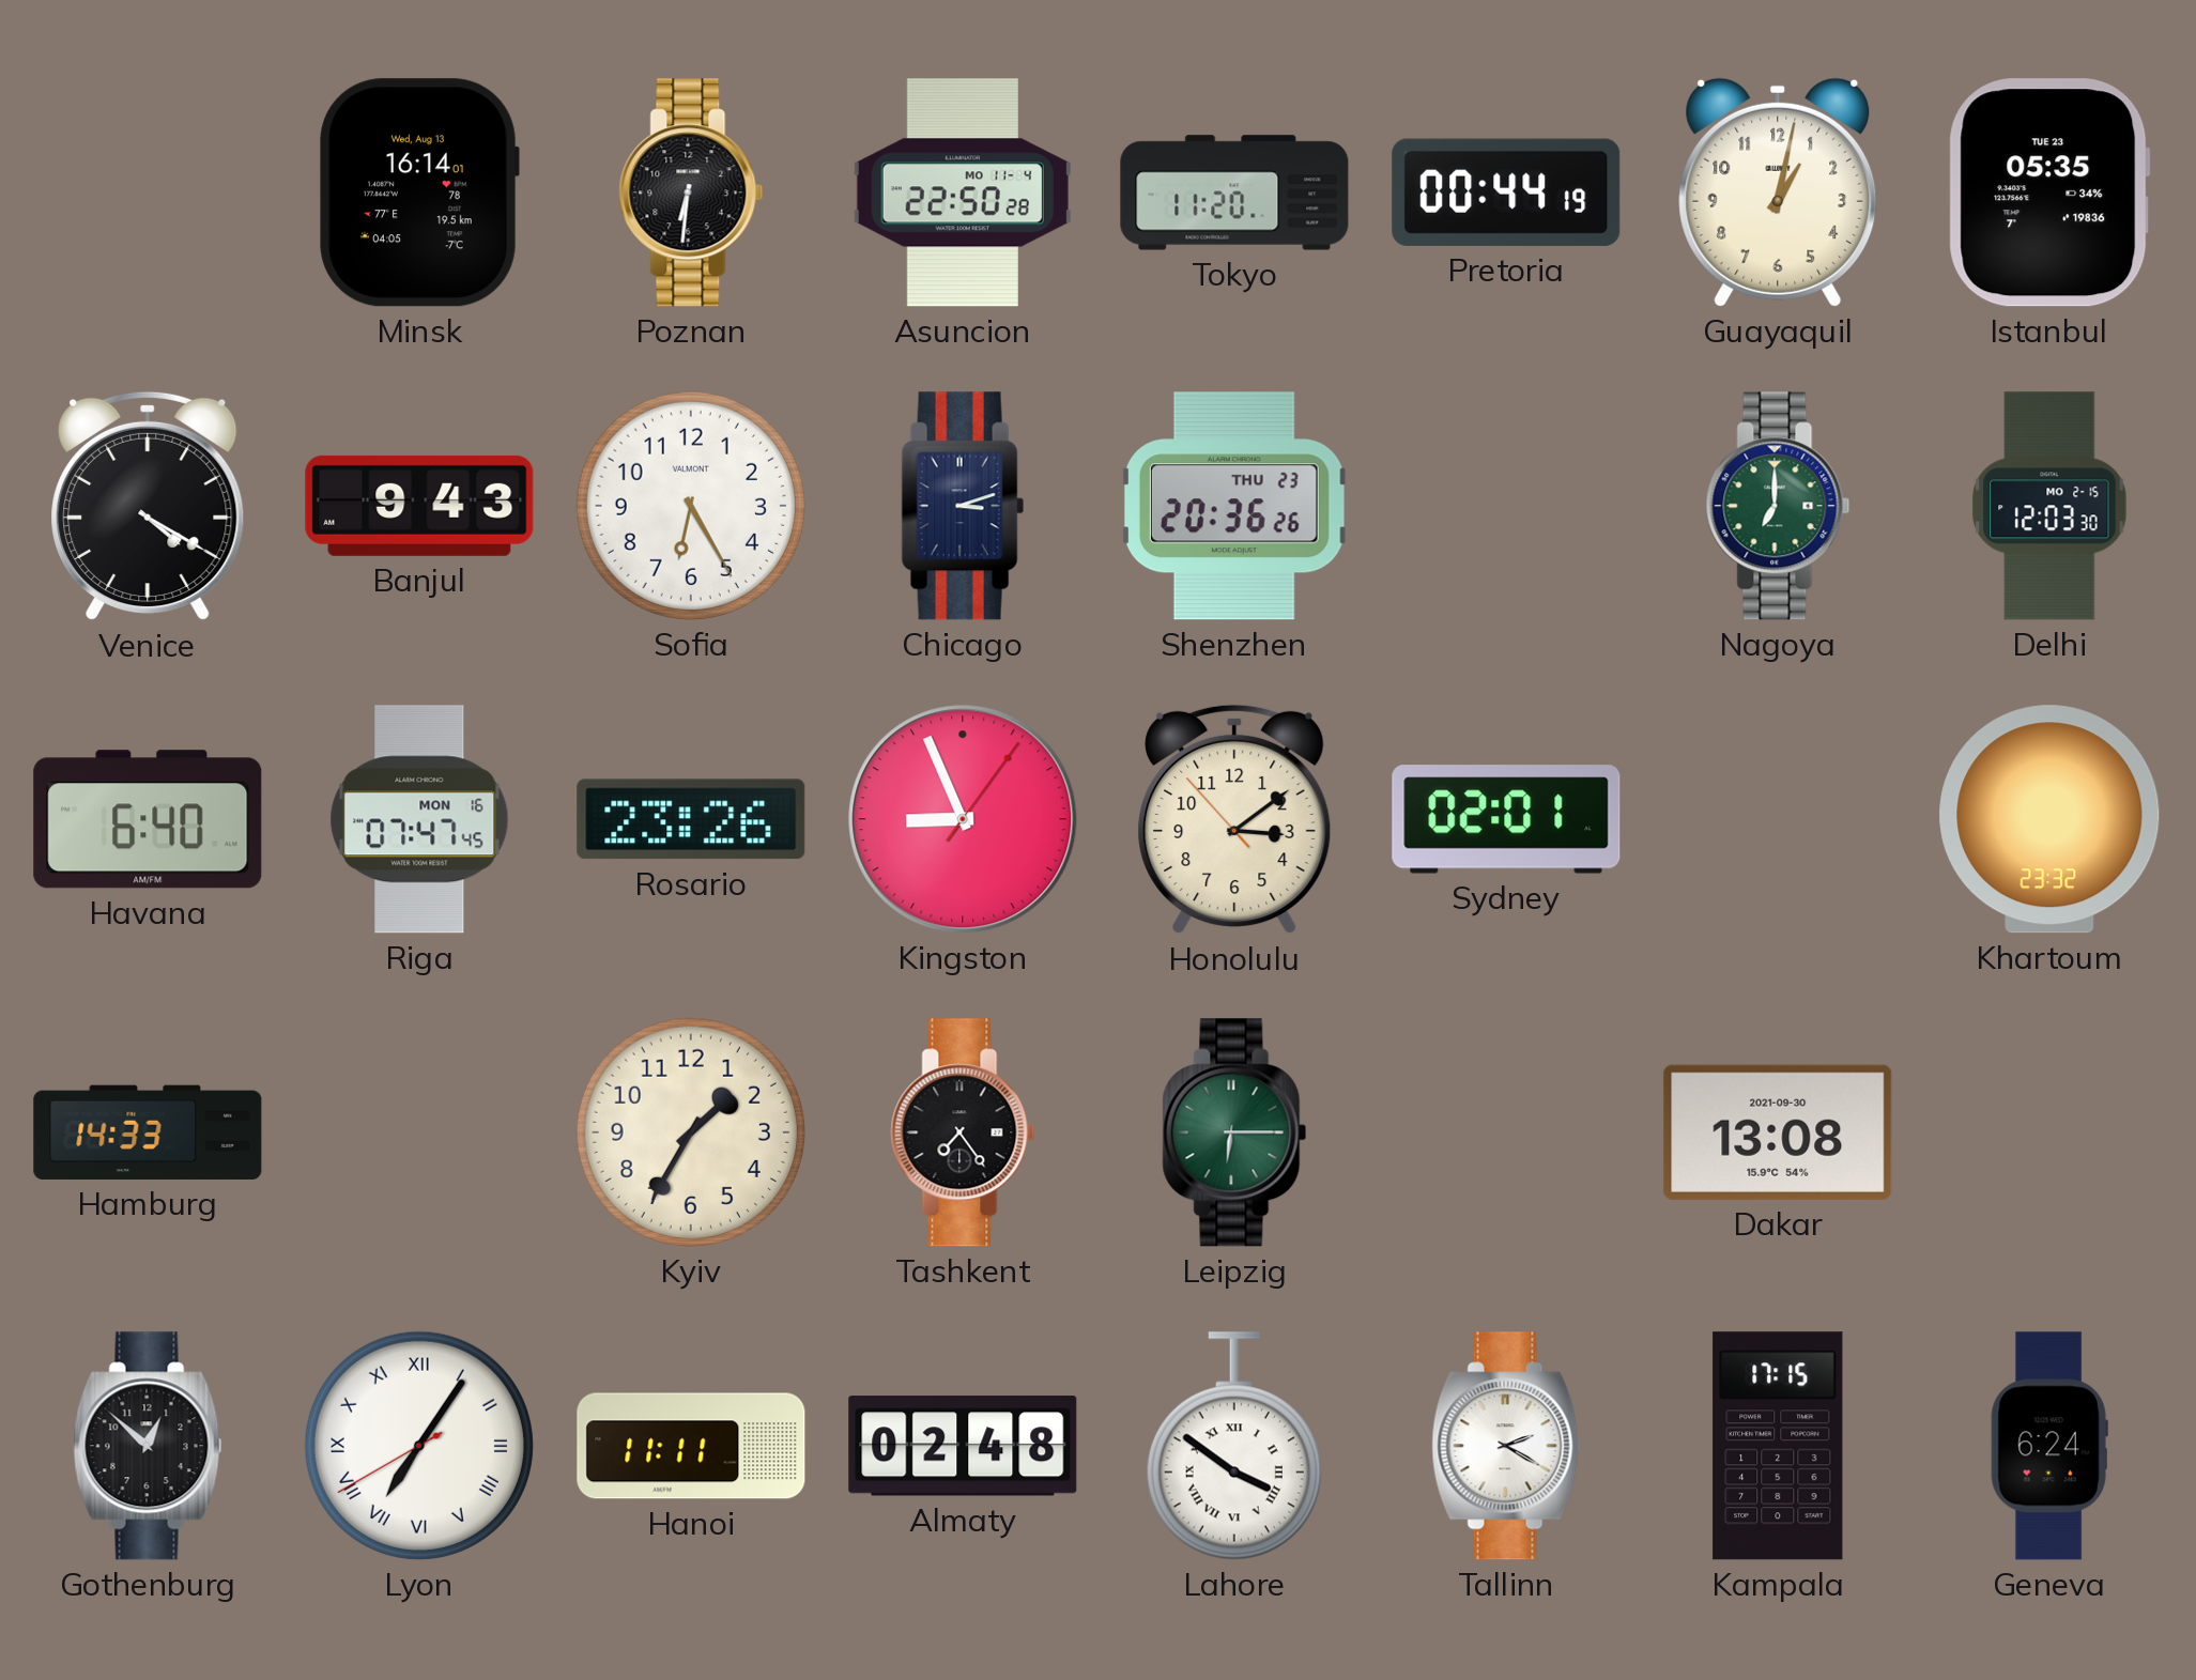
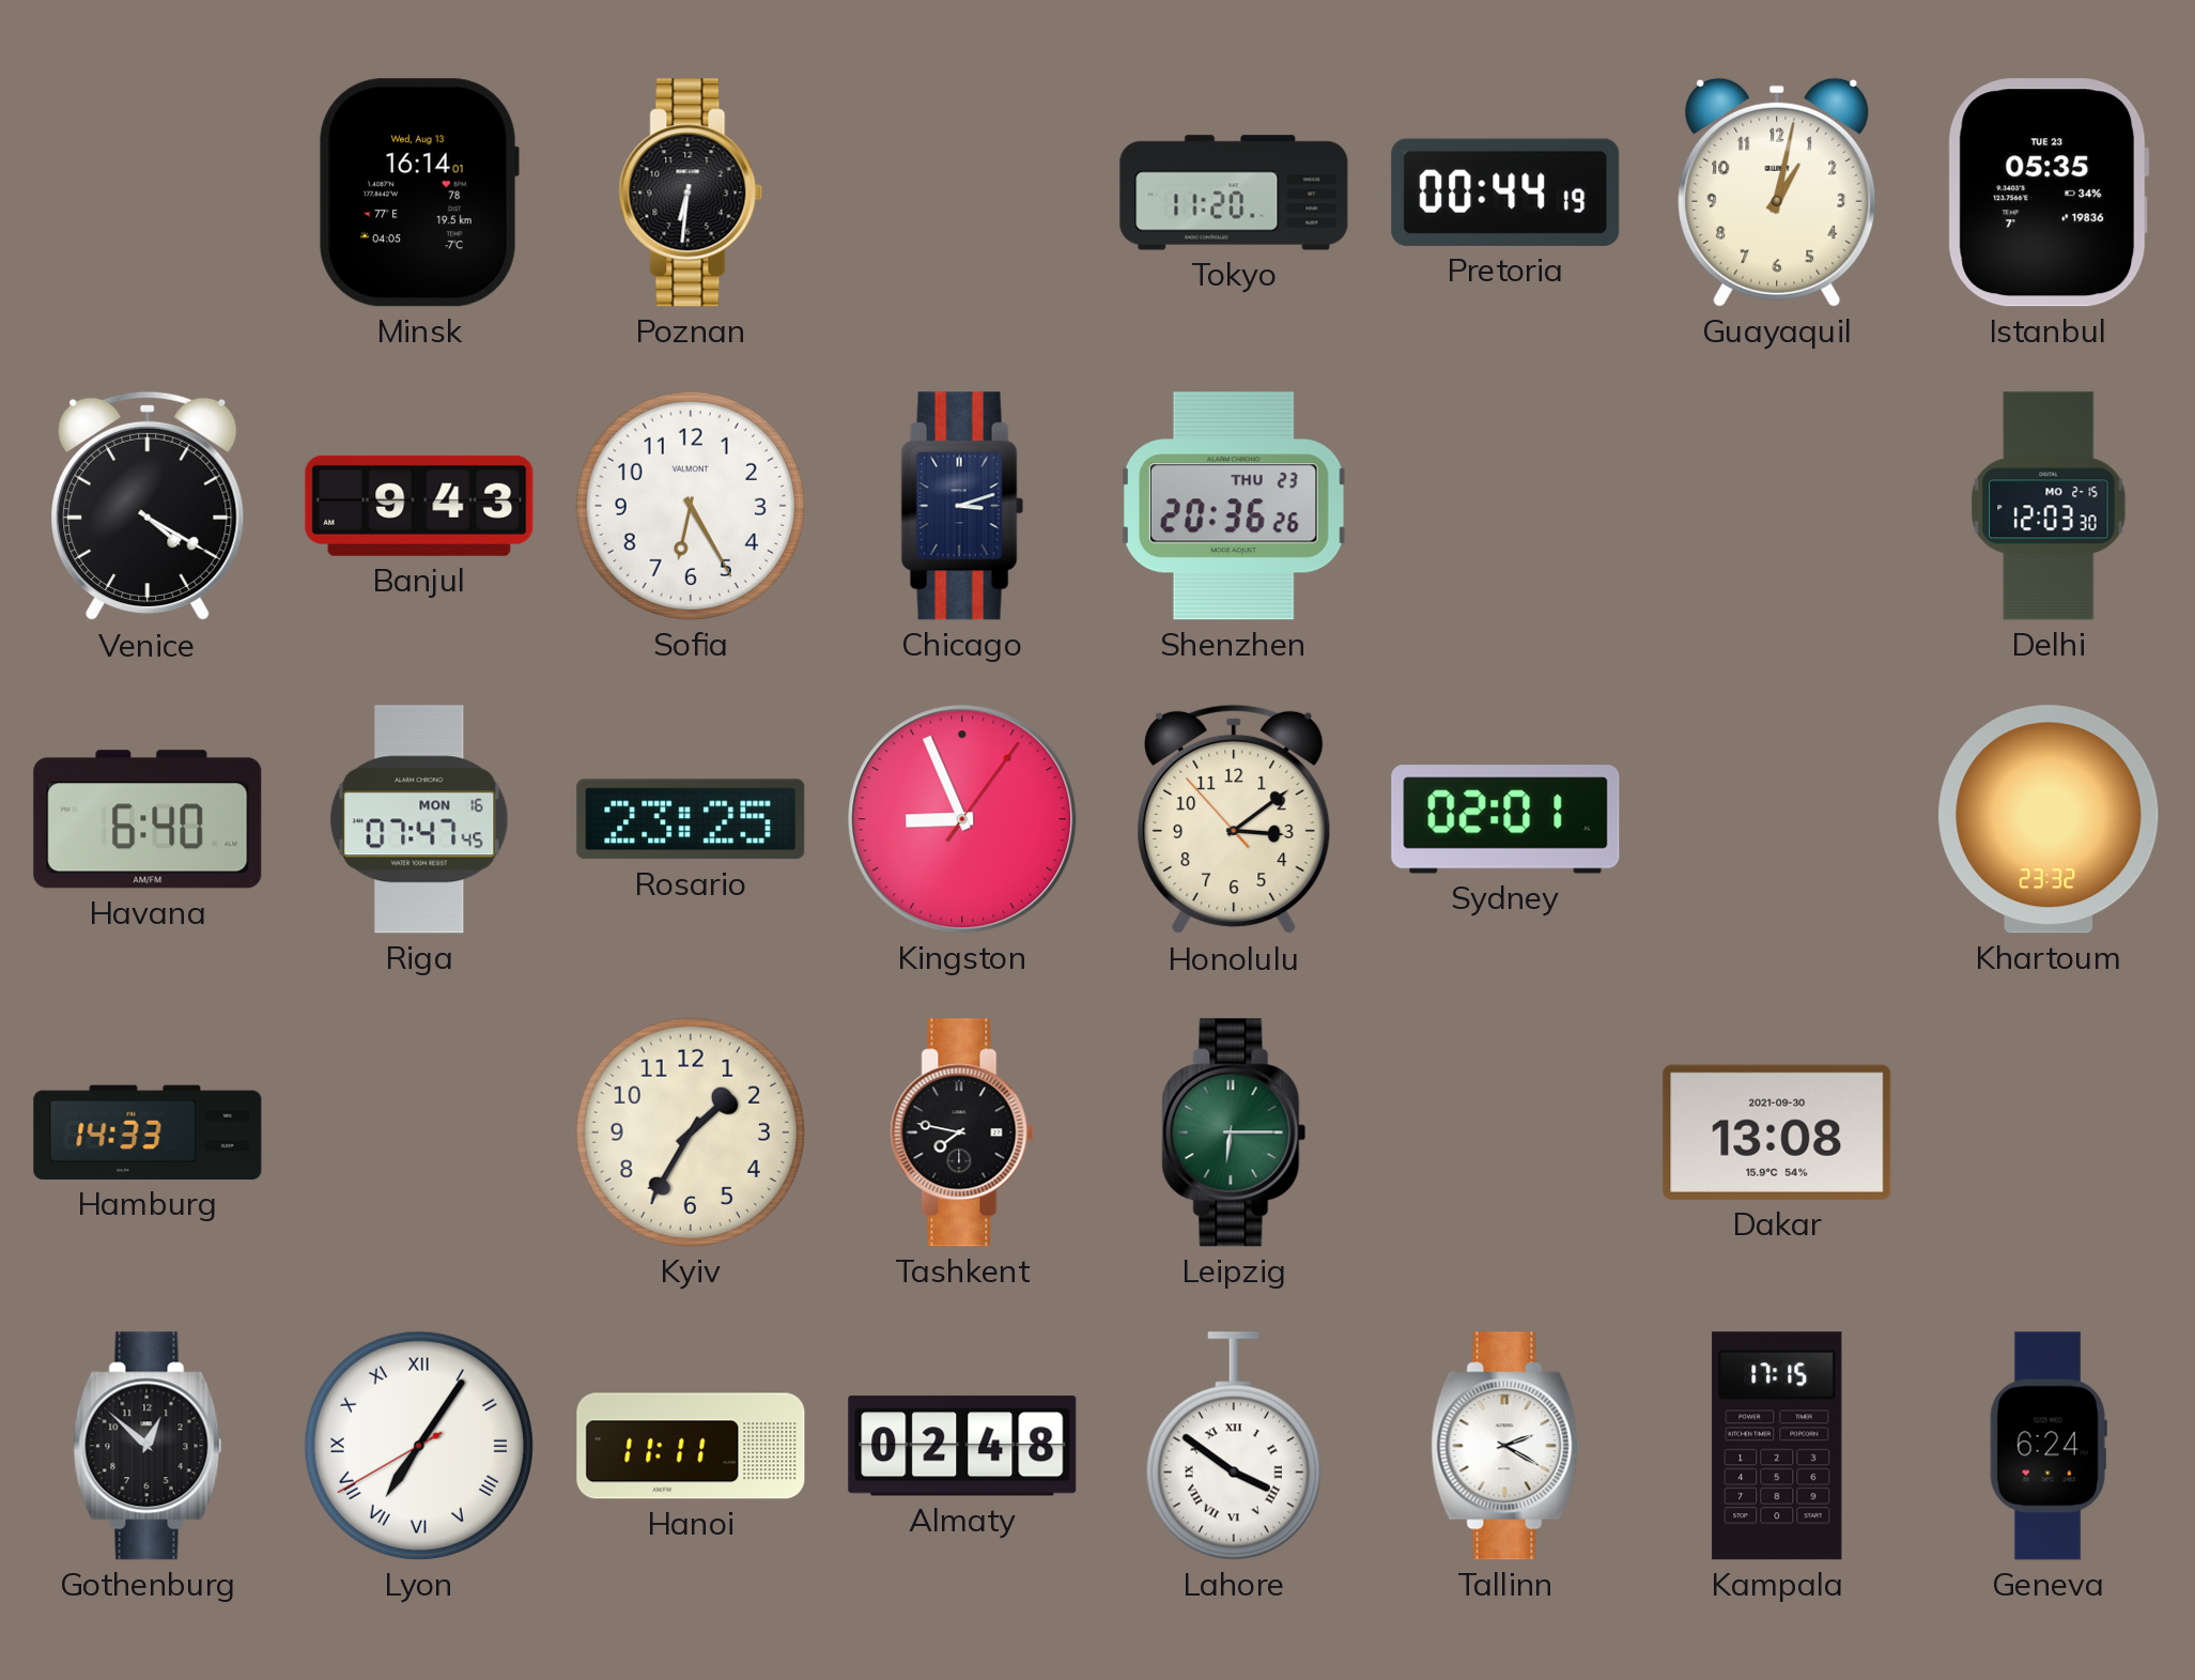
Asuncion: 22:50 -> none
Nagoya: 7:00 -> none
Rosario: 23:26 -> 23:25
Tashkent: 7:24 -> 7:47
